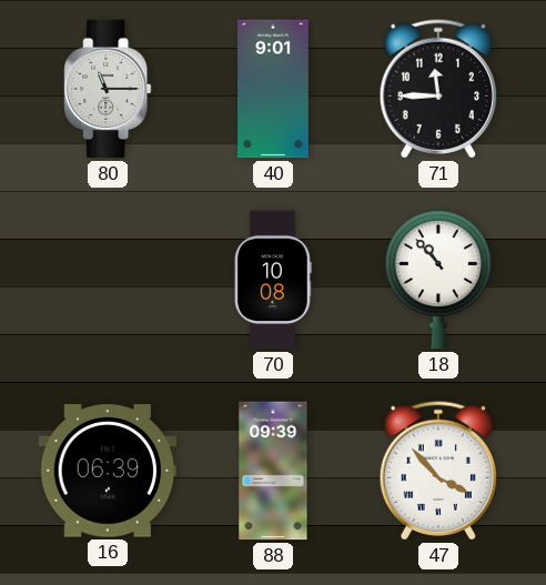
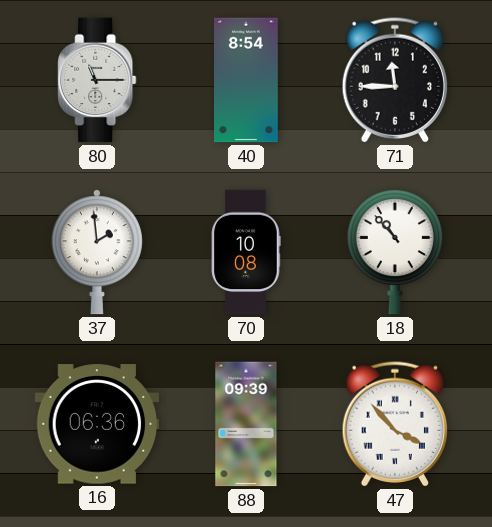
40: 9:01 -> 8:54
37: none -> 1:59
16: 06:39 -> 06:36
